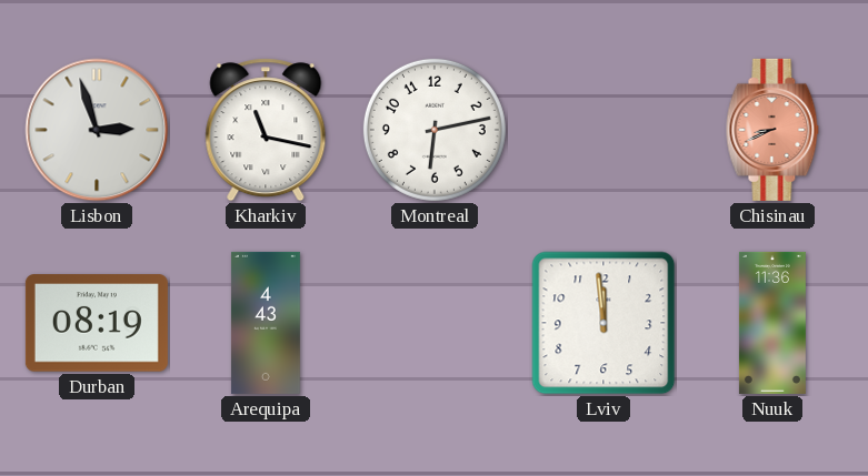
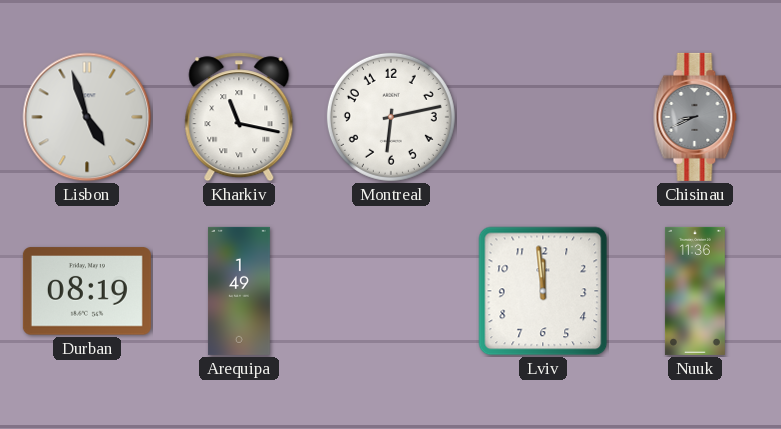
Lisbon: 2:57 -> 4:57
Chisinau dial: salmon -> grey
Arequipa: 4:43 -> 1:49
